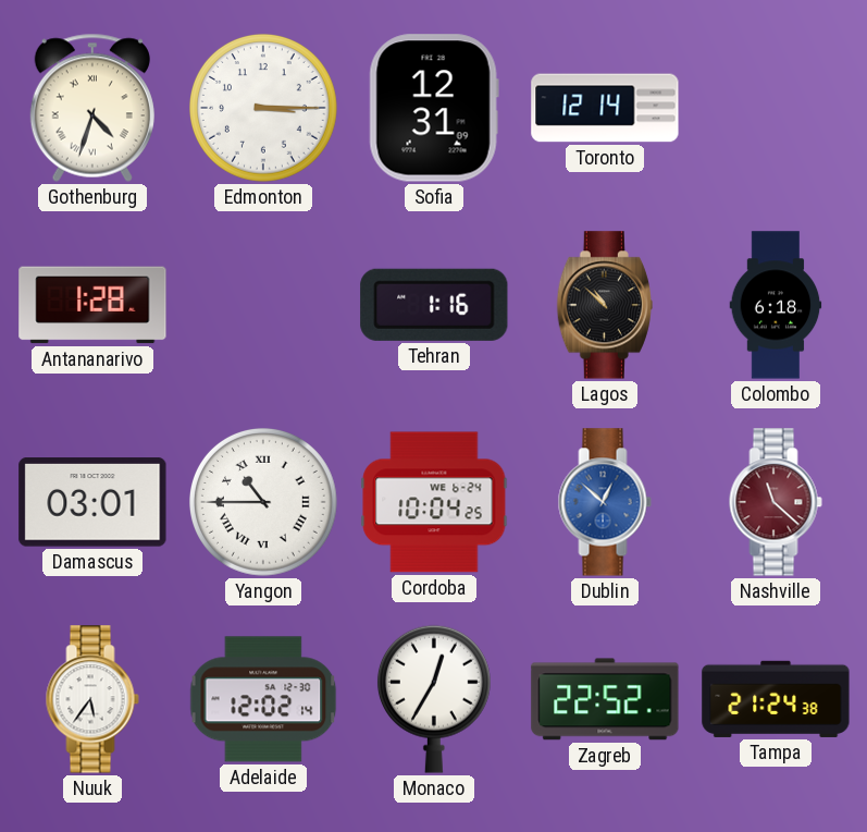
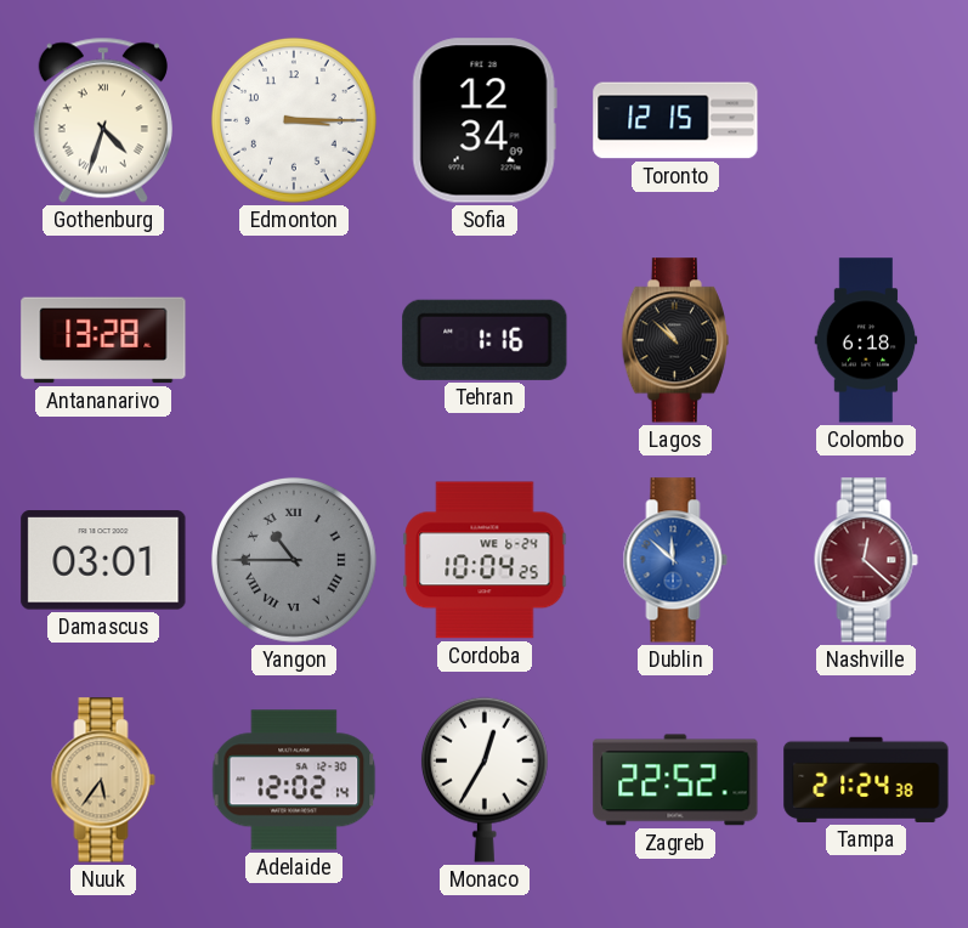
Sofia: 12:31 -> 12:34
Toronto: 12:14 -> 12:15
Antananarivo: 1:28 -> 13:28
Yangon dial: white -> grey
Dublin: 12:52 -> 11:52
Nashville: 11:22 -> 12:22
Nuuk dial: white -> champagne
